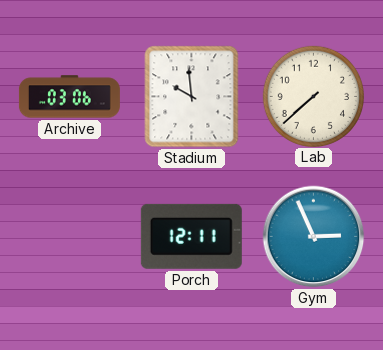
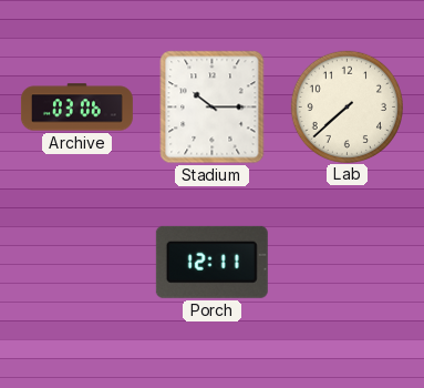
Stadium: 9:59 -> 10:15
Gym: 2:56 -> none
